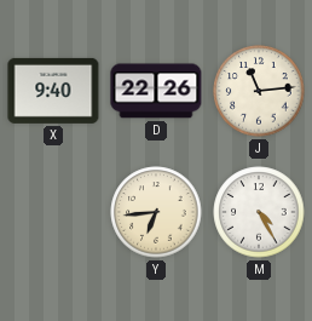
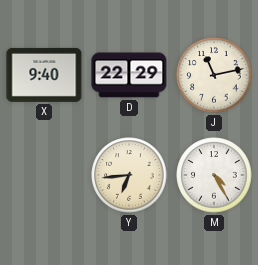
D: 22:26 -> 22:29
J: 11:14 -> 11:13
